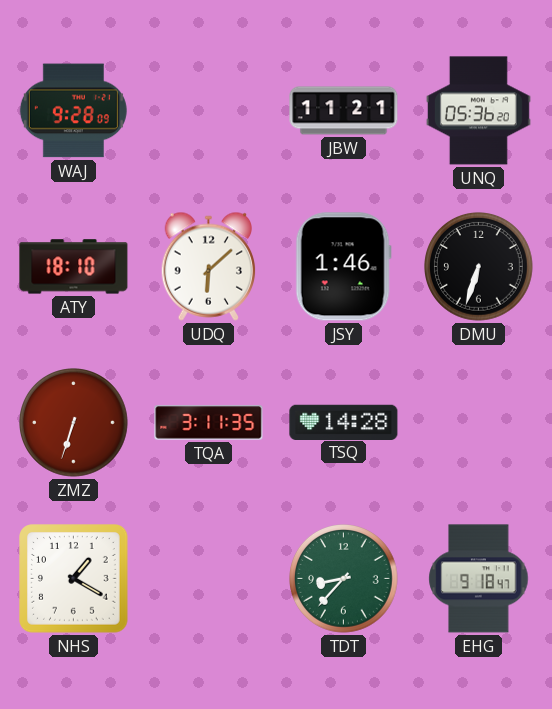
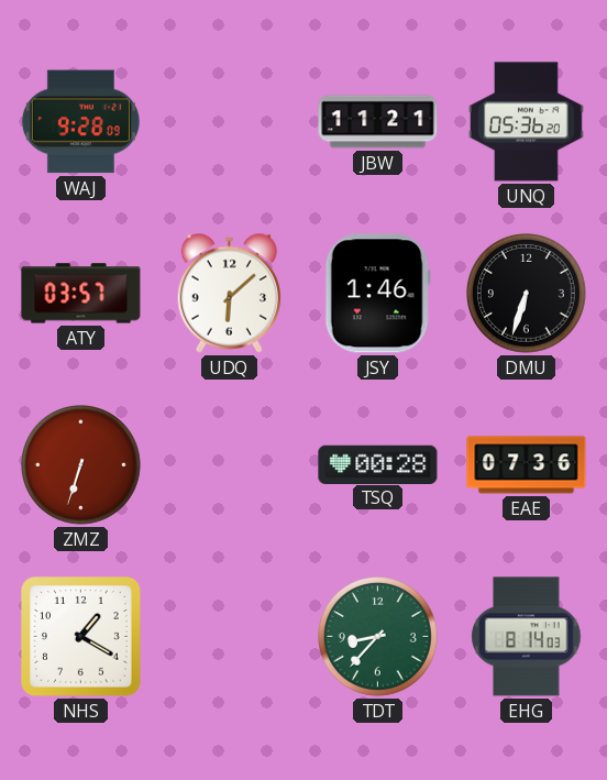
ATY: 18:10 -> 03:57
TQA: 3:11 -> none
TSQ: 14:28 -> 00:28
EAE: none -> 07:36
EHG: 9:18 -> 8:14
